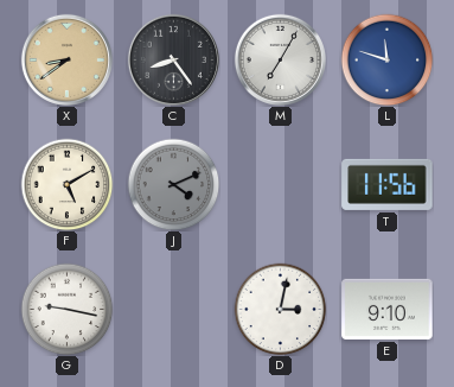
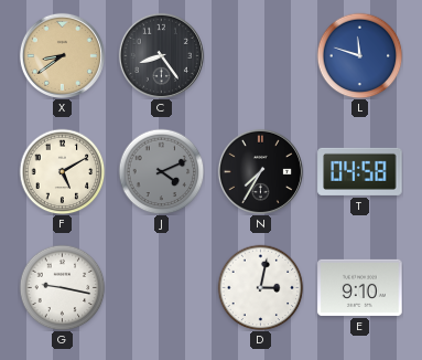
M: 7:05 -> none
N: none -> 7:35
T: 11:56 -> 04:58
